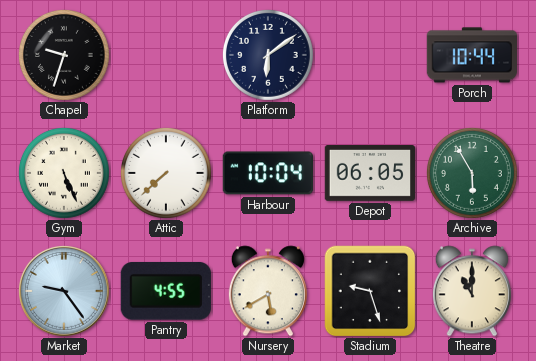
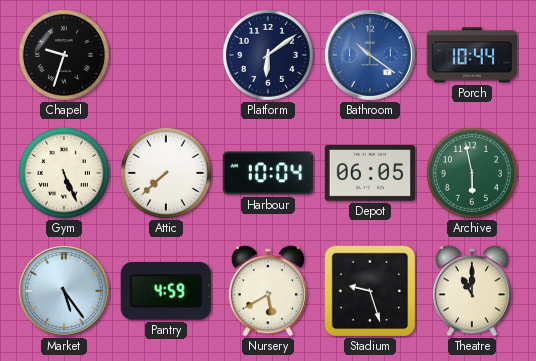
Bathroom: none -> 10:21
Archive: 5:55 -> 5:58
Market: 9:24 -> 5:24
Pantry: 4:55 -> 4:59
